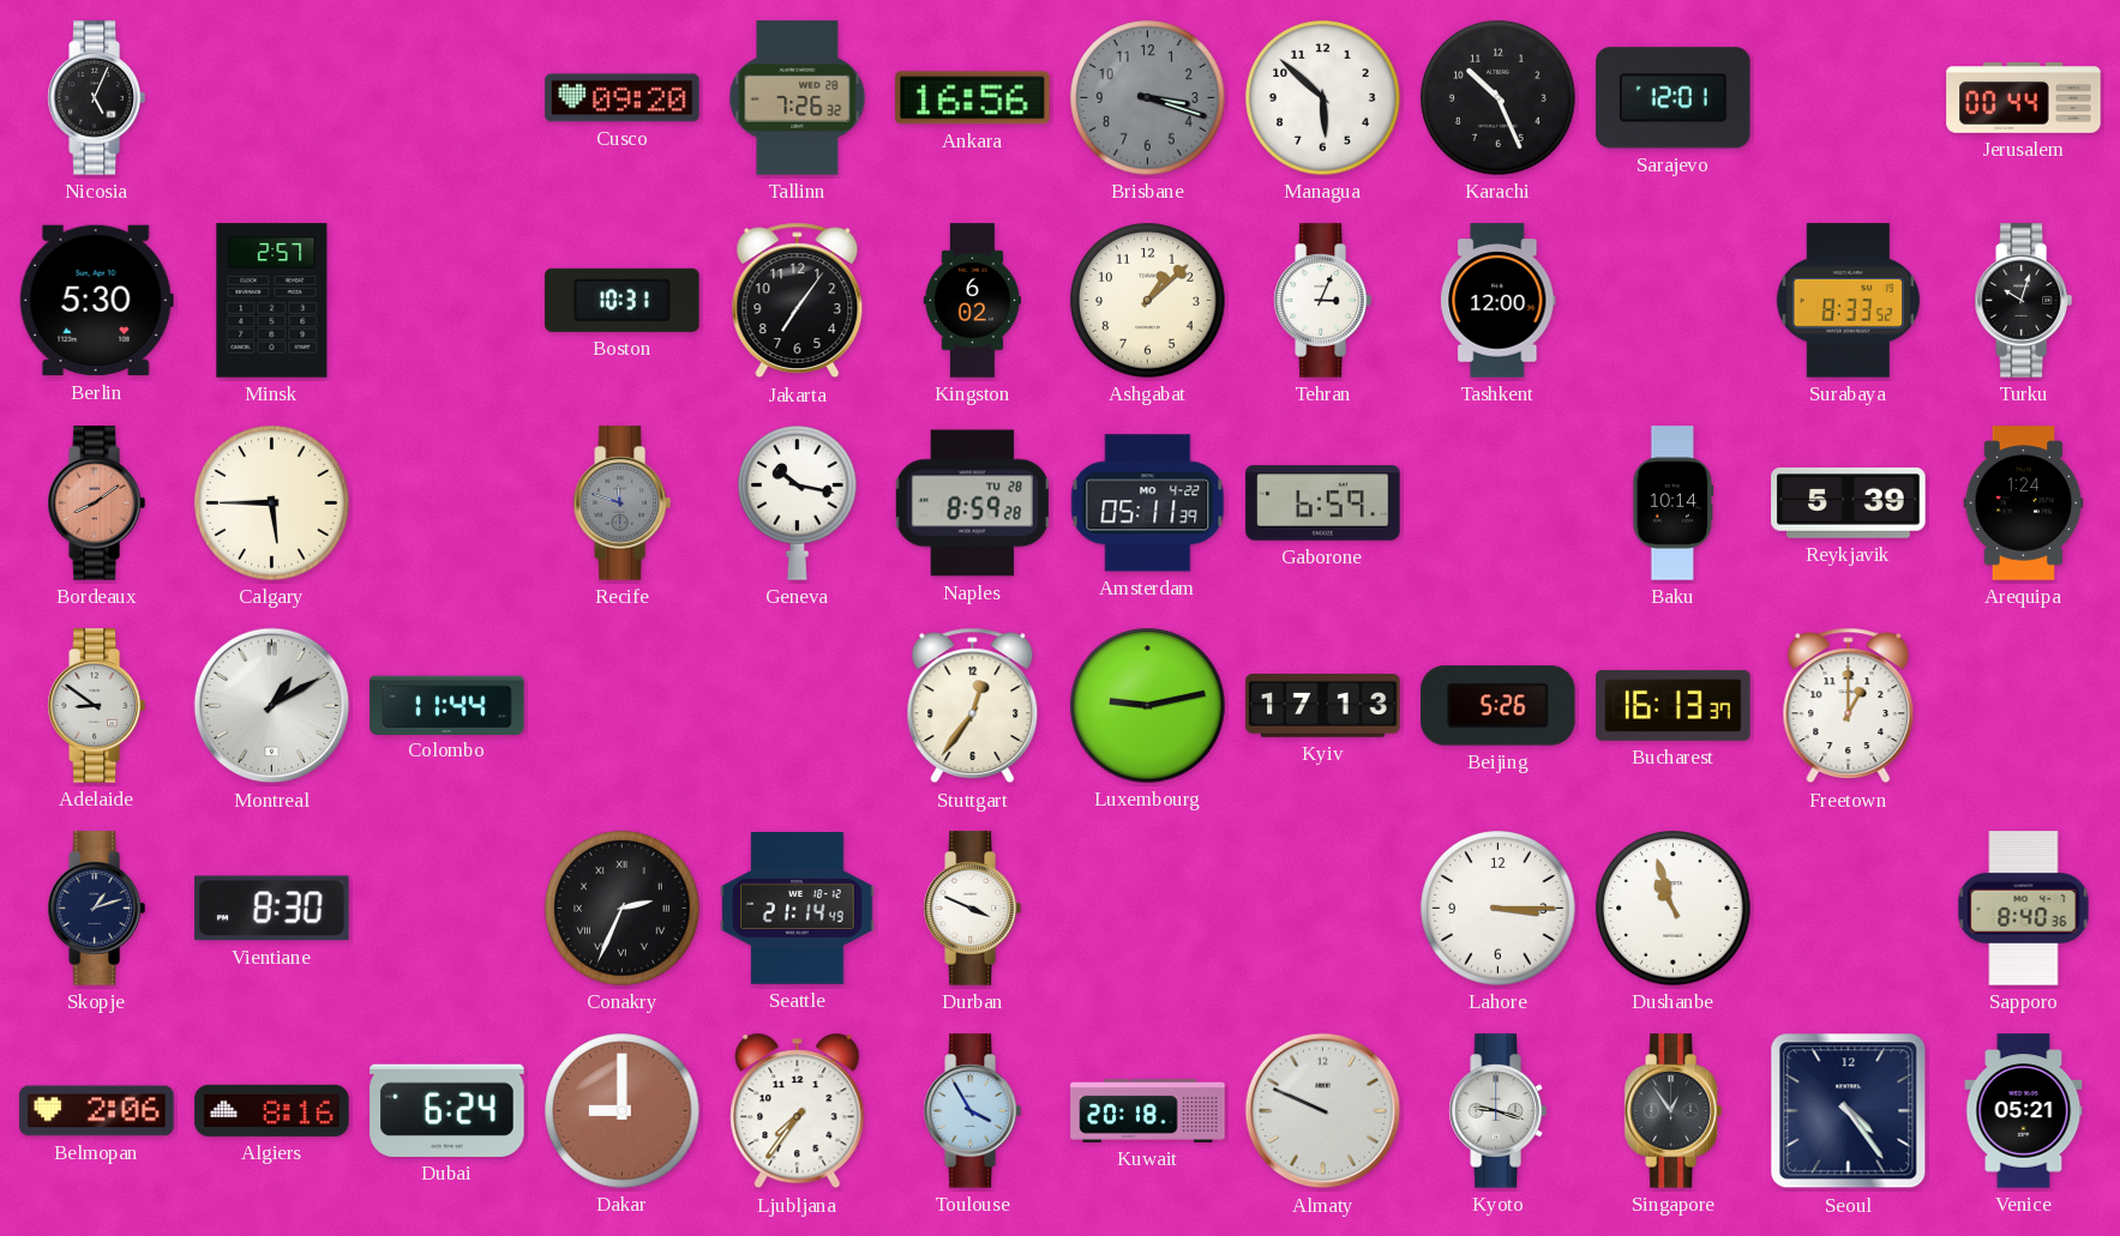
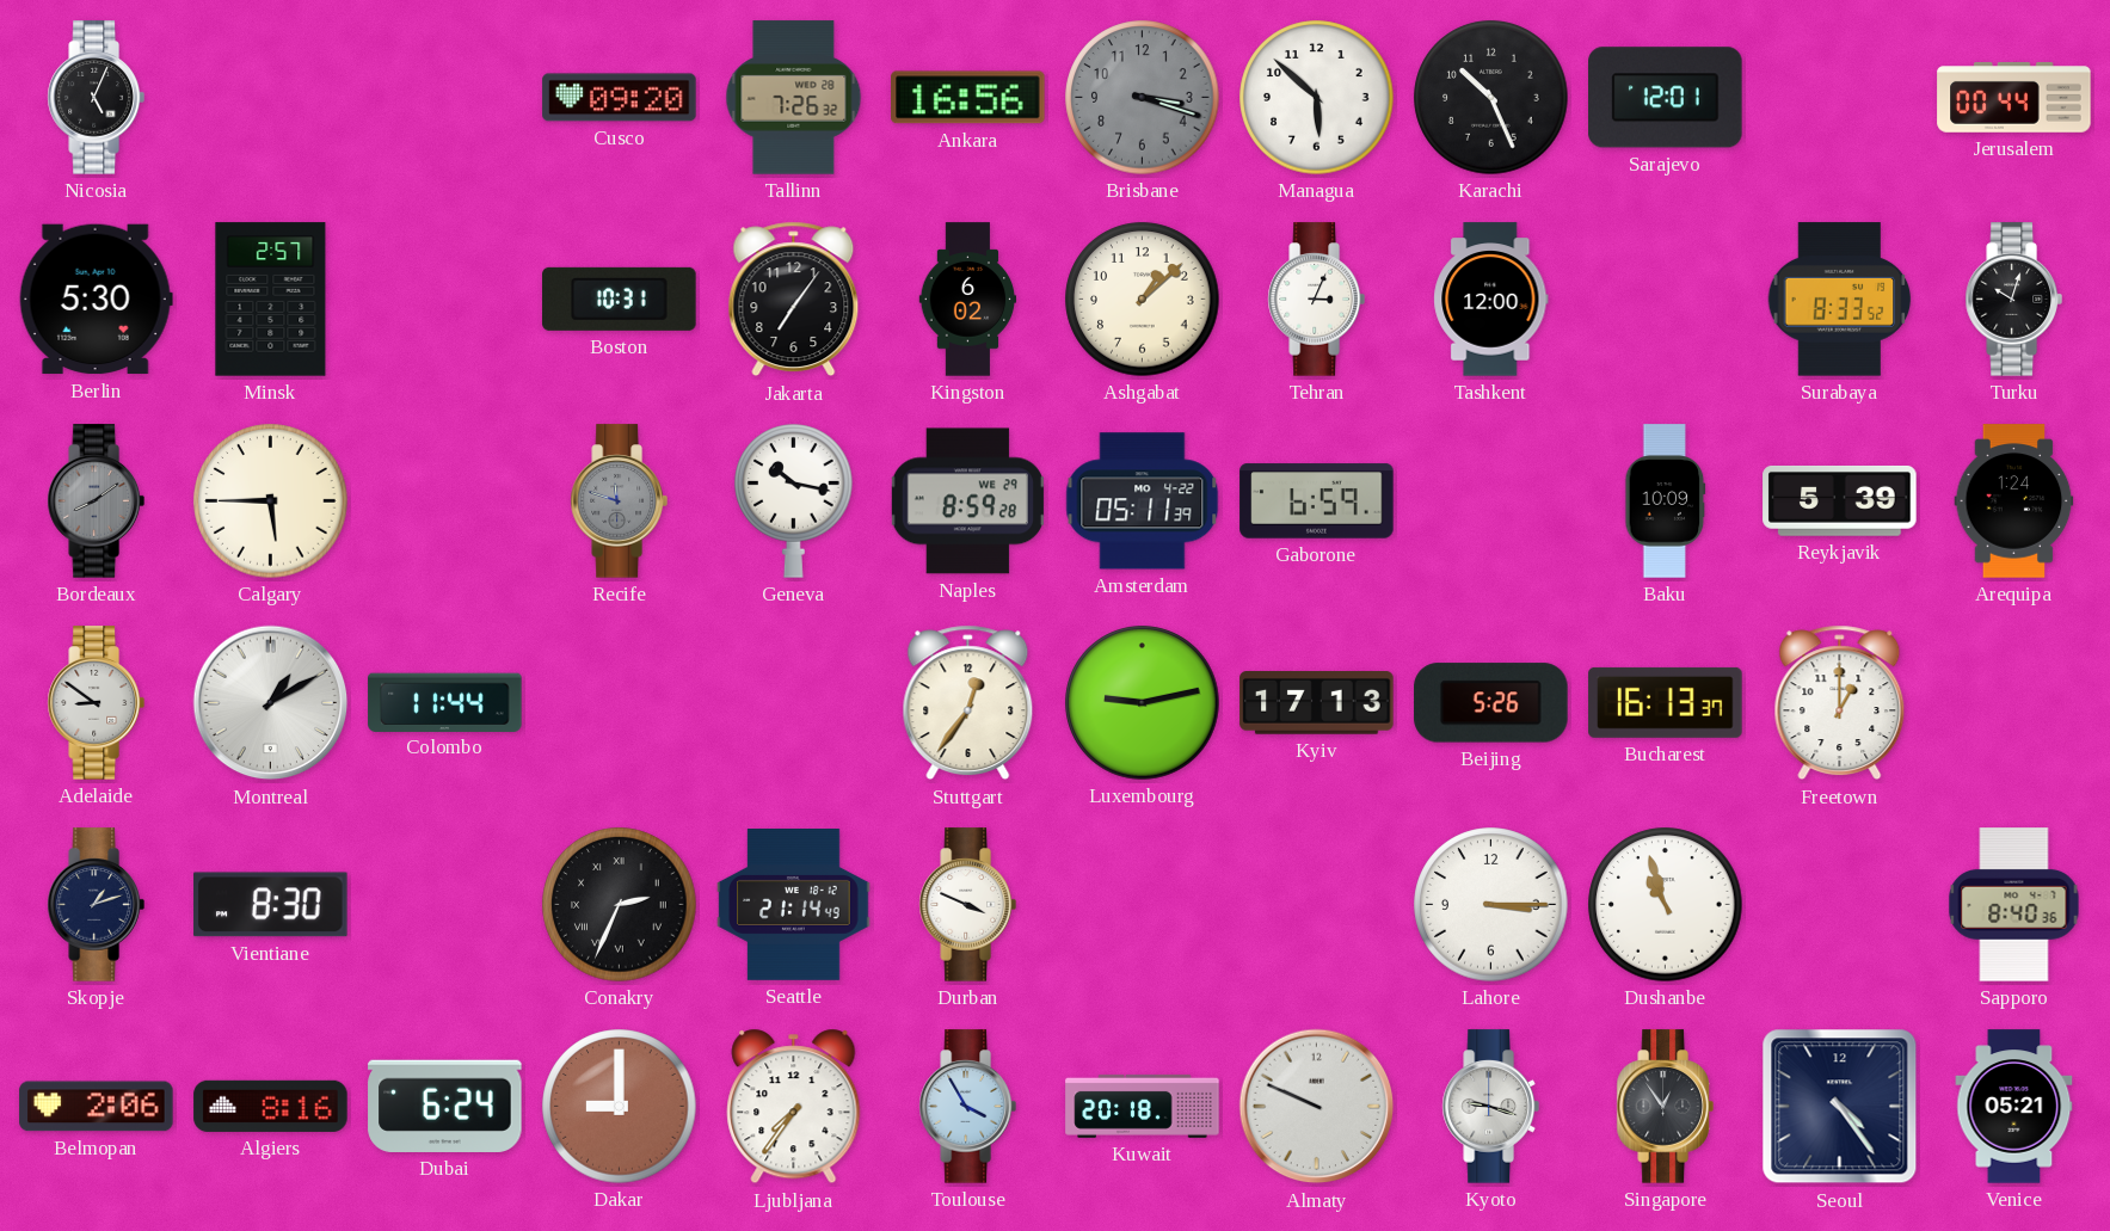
Bordeaux dial: salmon -> grey
Naples date: TU 28 -> WE 29
Baku: 10:14 -> 10:09
